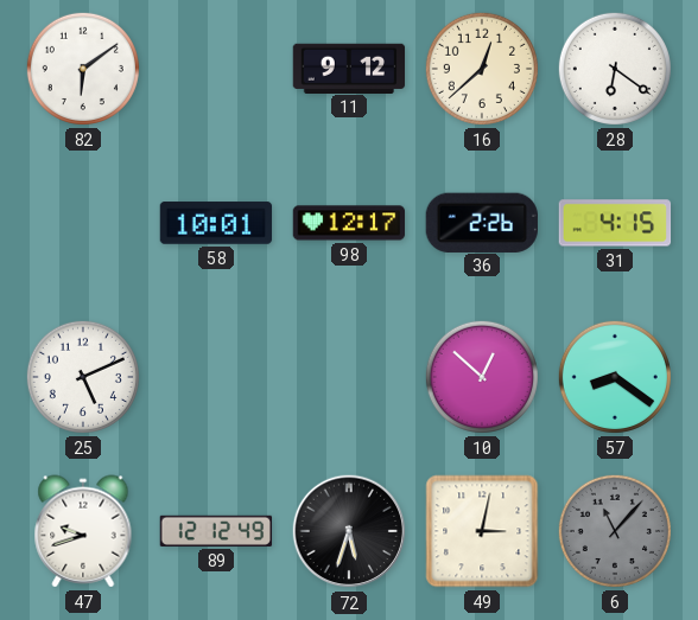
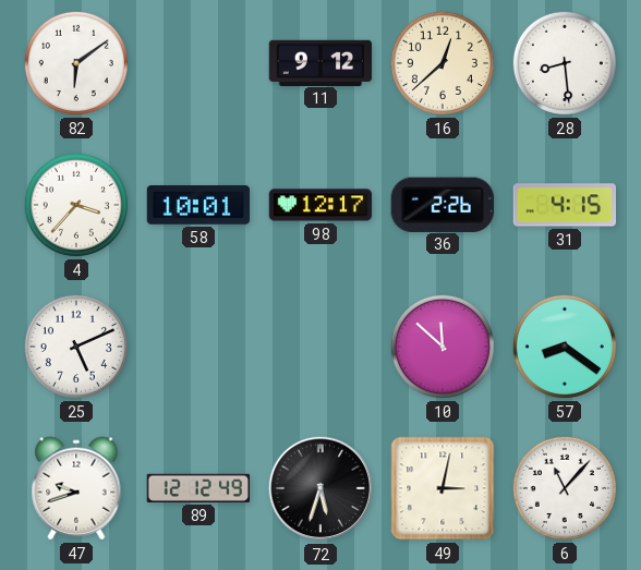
28: 6:21 -> 8:29
4: none -> 3:37
10: 12:52 -> 11:52
6 dial: grey -> white
